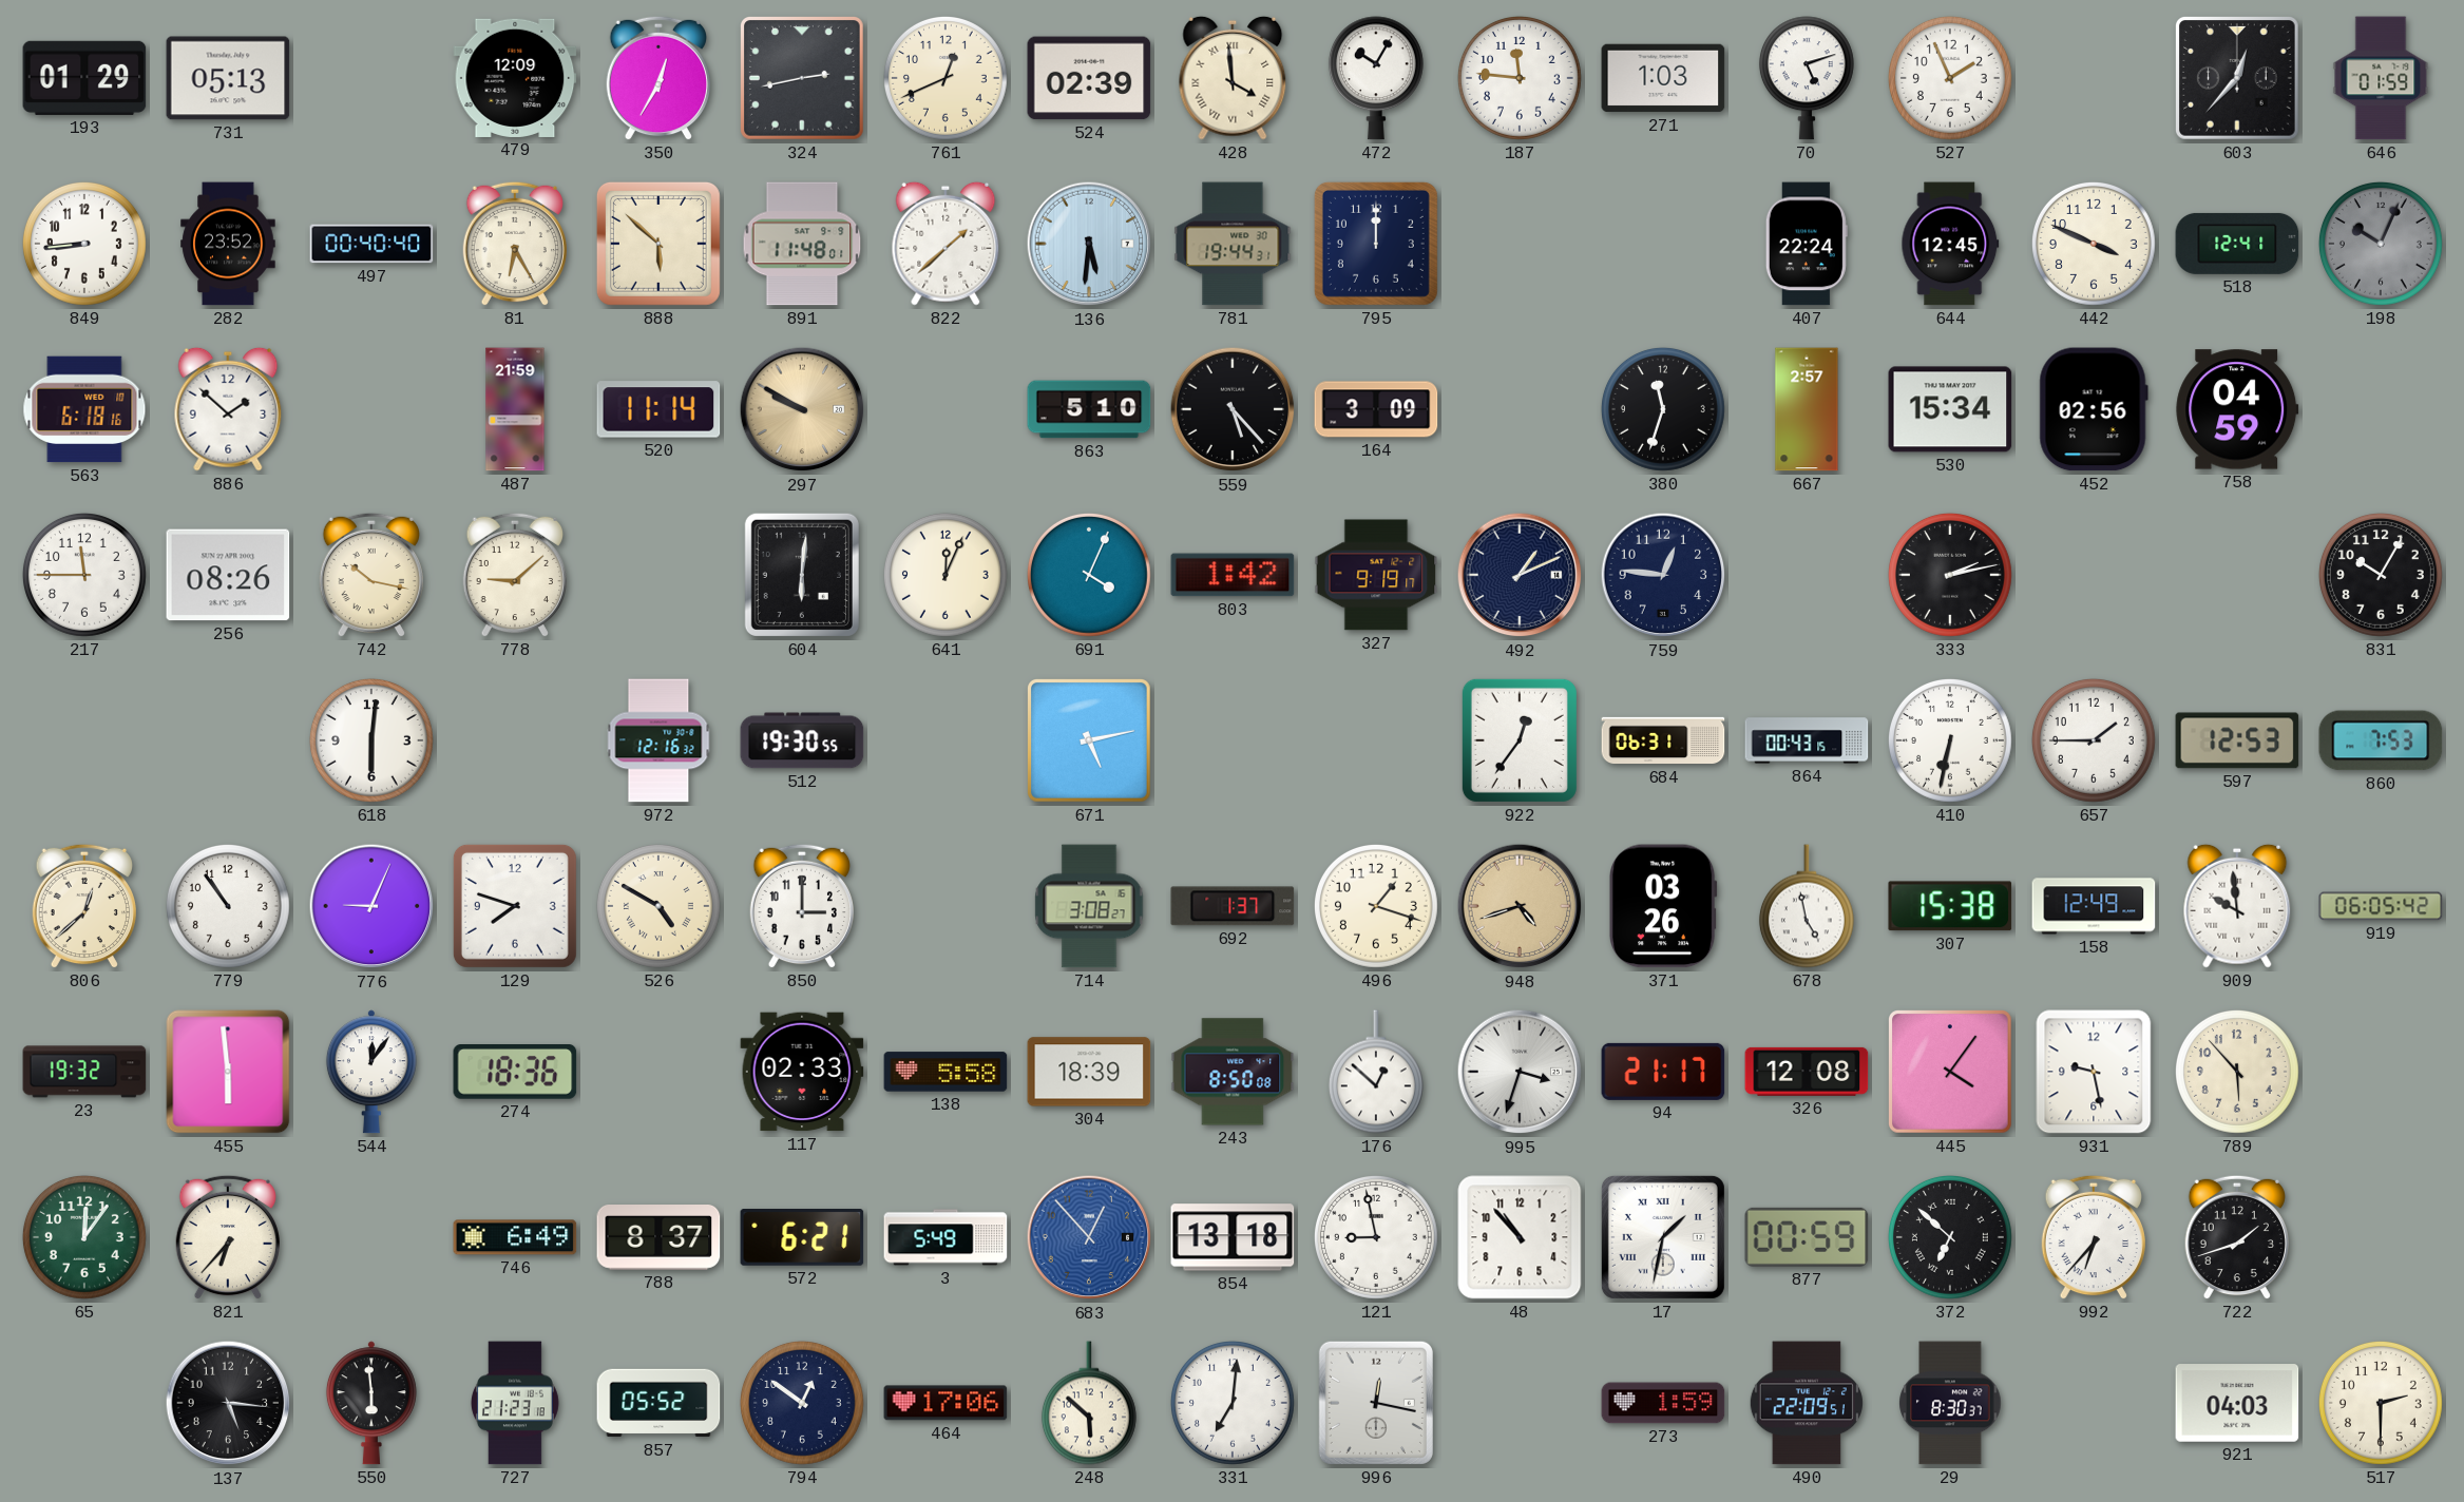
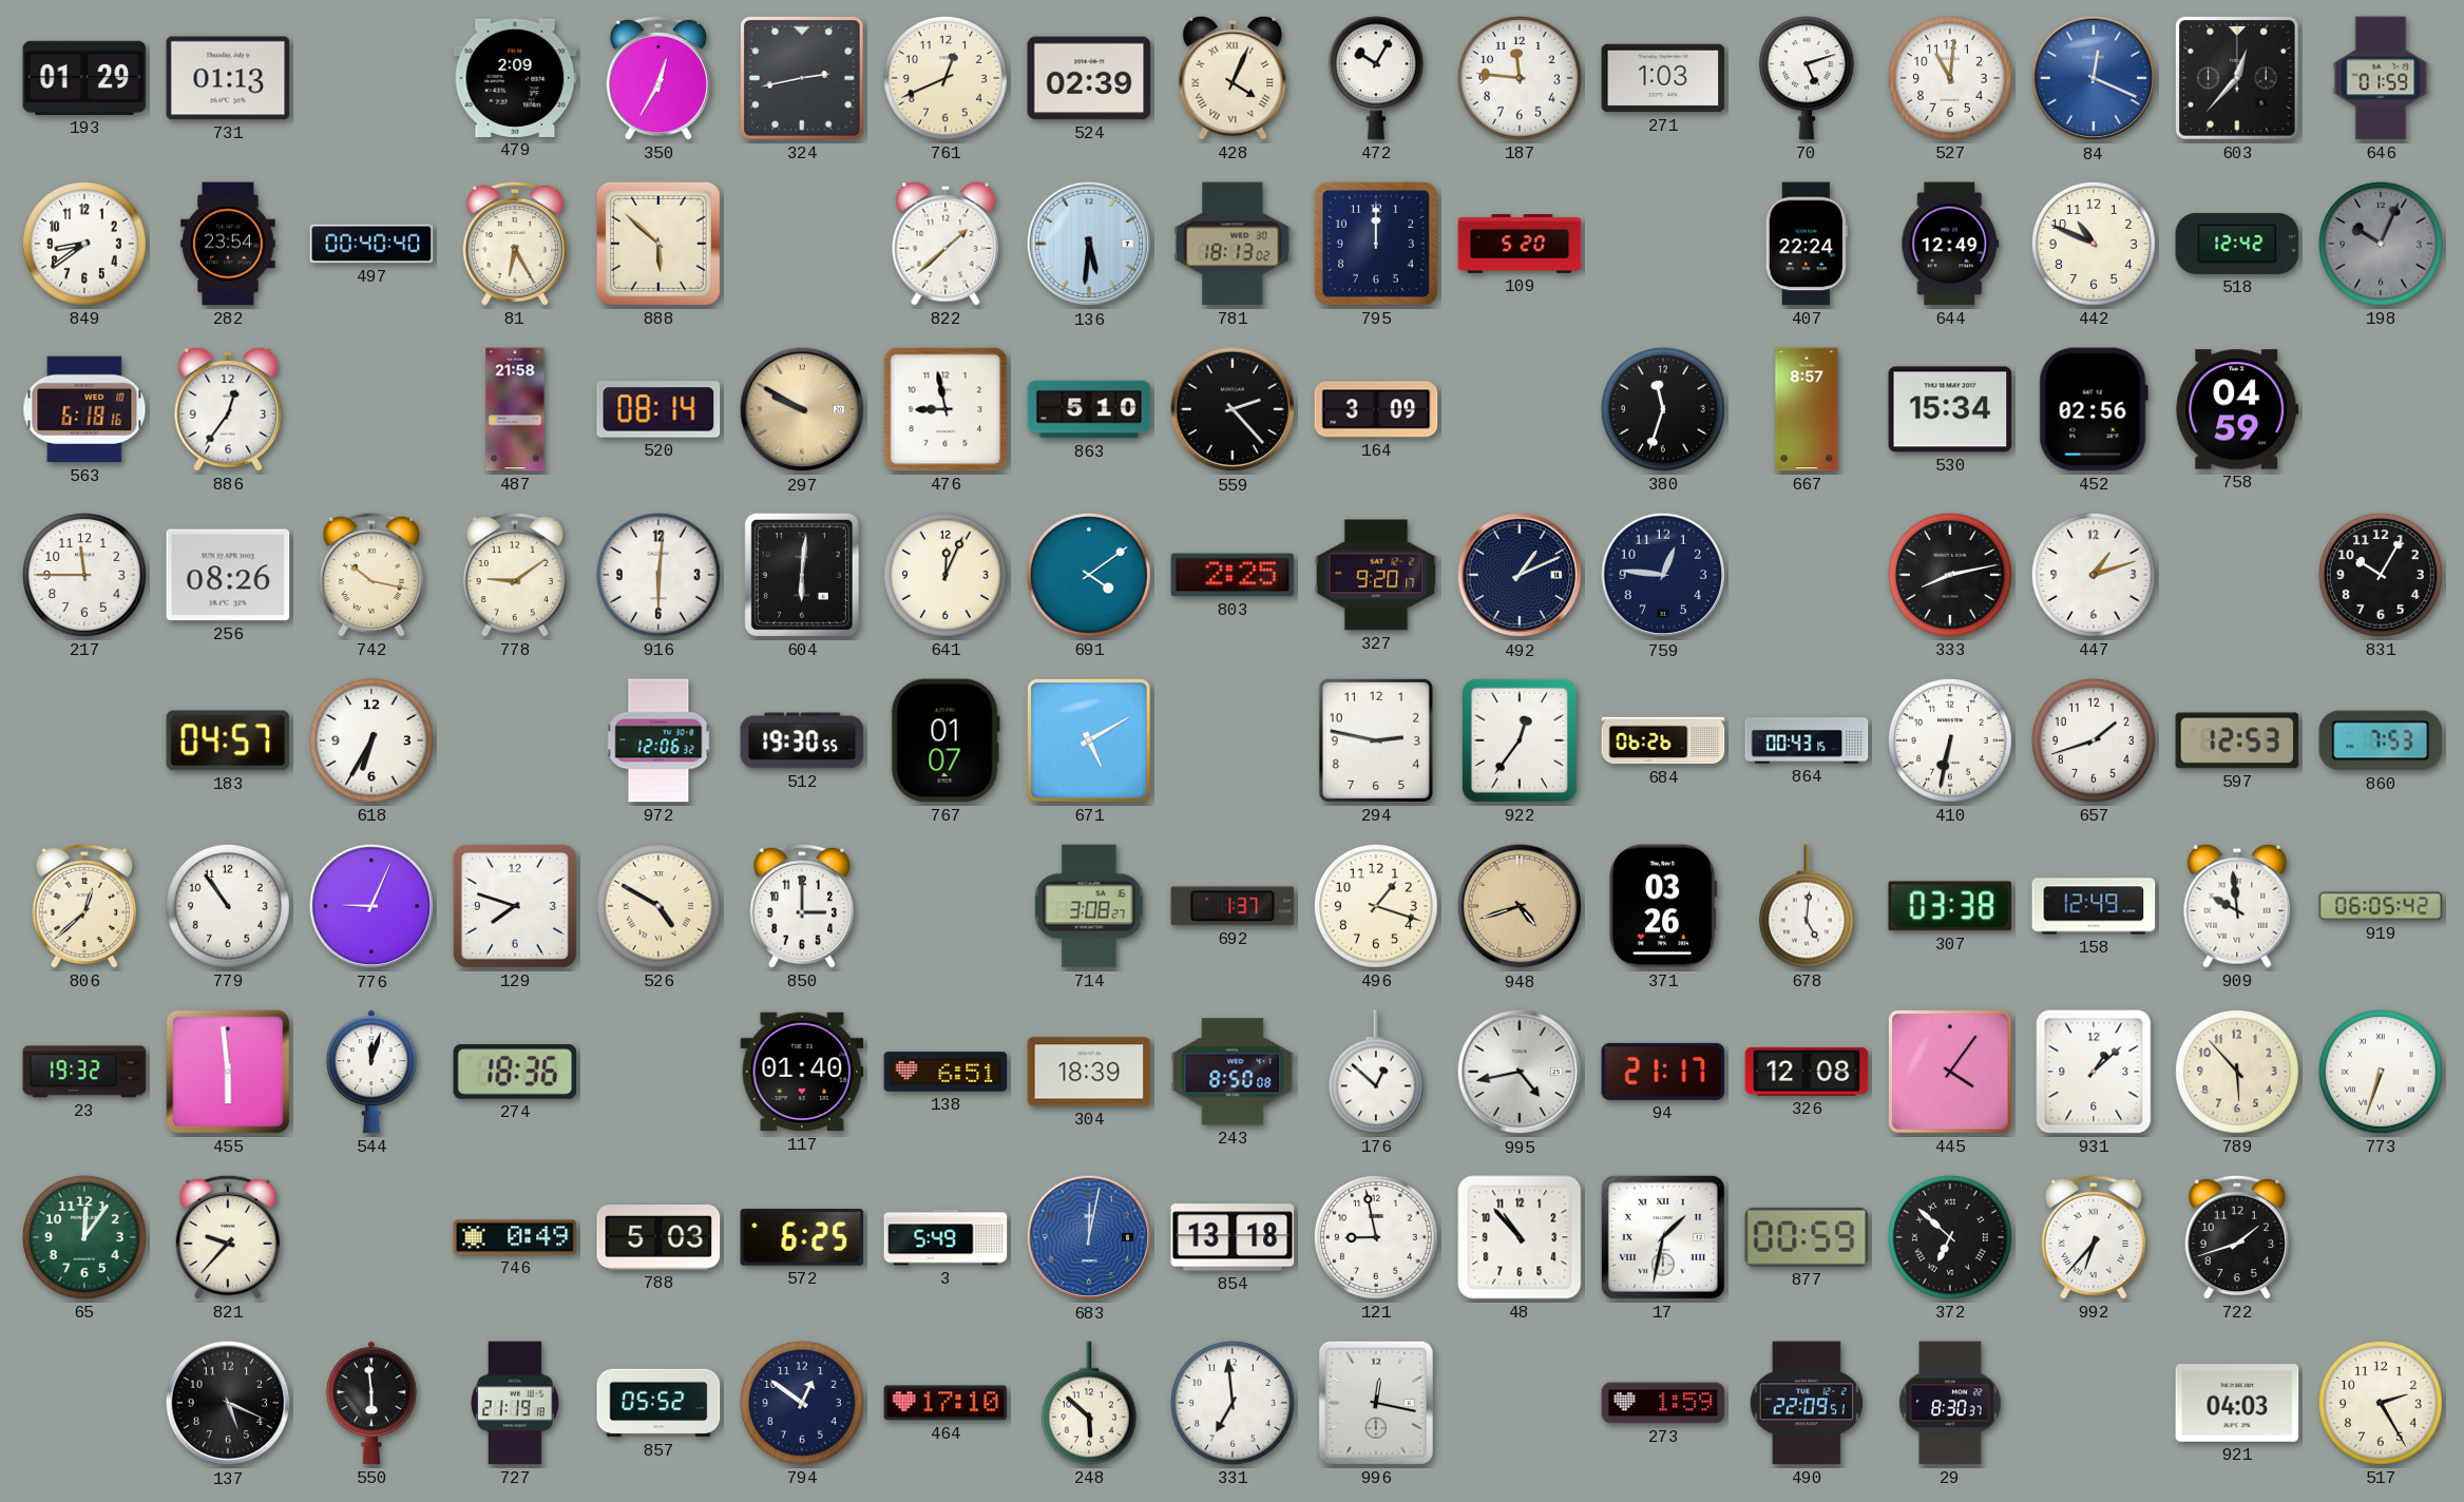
731: 05:13 -> 01:13
479: 12:09 -> 2:09
428: 3:59 -> 4:04
527: 1:56 -> 11:01
84: none -> 12:19
849: 8:44 -> 8:39
282: 23:52 -> 23:54
891: 11:48 -> none
781: 19:44 -> 18:13
109: none -> 5:20
644: 12:45 -> 12:49
442: 3:49 -> 10:49
518: 12:41 -> 12:42
886: 1:52 -> 12:36
487: 21:59 -> 21:58
520: 11:14 -> 08:14
476: none -> 8:58
559: 5:23 -> 2:23
667: 2:57 -> 8:57
778: 9:08 -> 9:09
916: none -> 6:01
691: 4:04 -> 4:09
803: 1:42 -> 2:25
327: 9:19 -> 9:20
333: 2:13 -> 8:13
447: none -> 1:12
183: none -> 04:57
618: 6:01 -> 6:35
972: 12:16 -> 12:06
767: none -> 01:07
671: 5:13 -> 5:10
294: none -> 2:47
684: 06:31 -> 06:26
657: 1:45 -> 1:42
678: 4:58 -> 5:01
307: 15:38 -> 03:38
544: 12:06 -> 12:03
117: 02:33 -> 01:40
138: 5:58 -> 6:51
995: 3:33 -> 4:43
931: 9:28 -> 1:08
773: none -> 6:33
821: 6:37 -> 9:37
746: 6:49 -> 0:49
788: 8:37 -> 5:03
572: 6:21 -> 6:25
683: 12:53 -> 12:02
137: 5:16 -> 5:19
727: 21:23 -> 21:19
464: 17:06 -> 17:10
331: 7:01 -> 6:59
517: 2:30 -> 2:25
